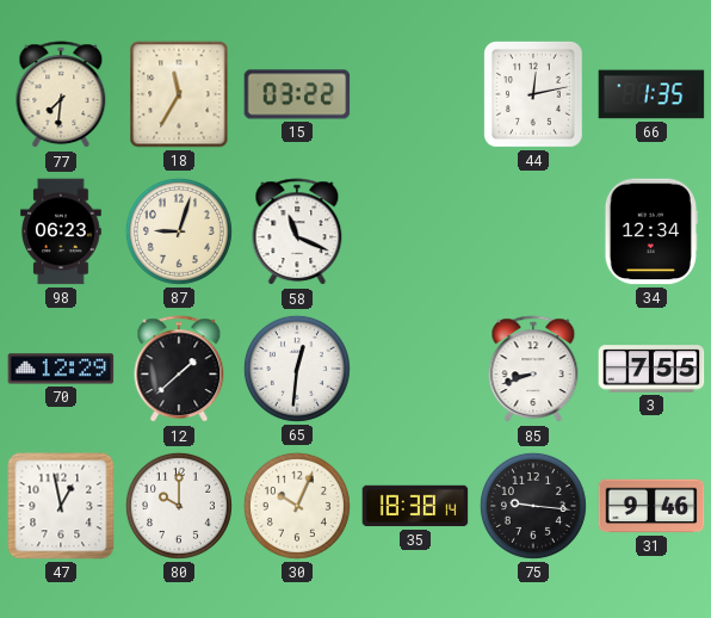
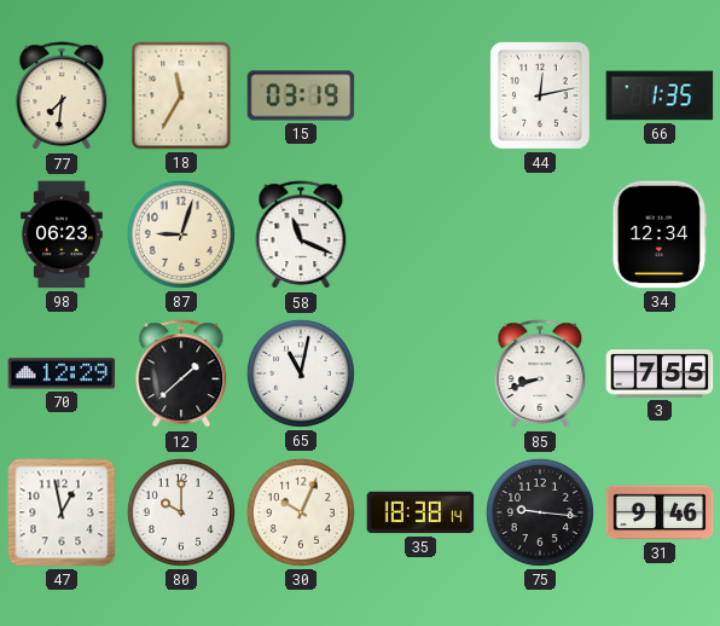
15: 03:22 -> 03:19
65: 12:31 -> 11:02
